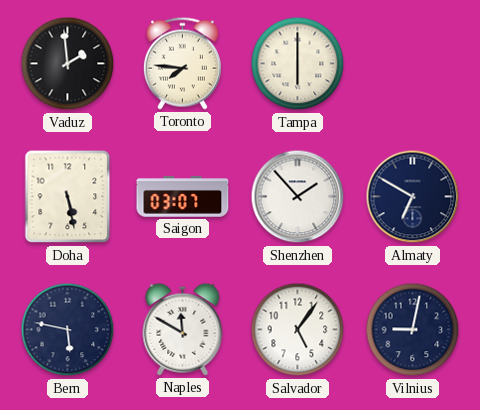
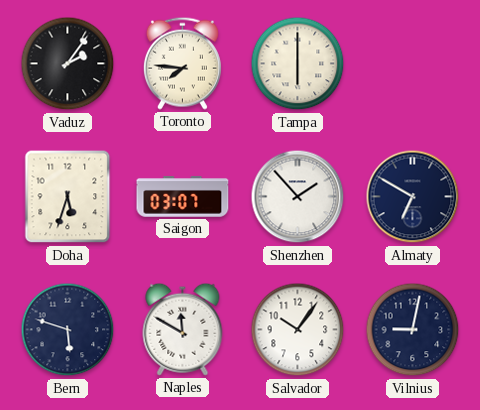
Vaduz: 1:59 -> 2:06
Doha: 5:28 -> 5:33
Bern: 5:47 -> 5:48
Salvador: 5:06 -> 10:06
